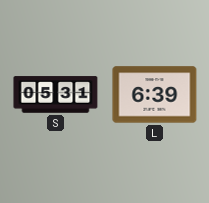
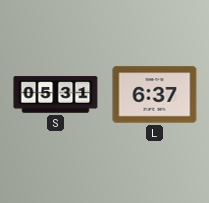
L: 6:39 -> 6:37
